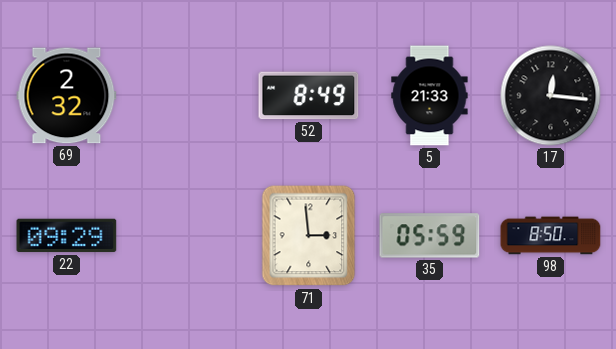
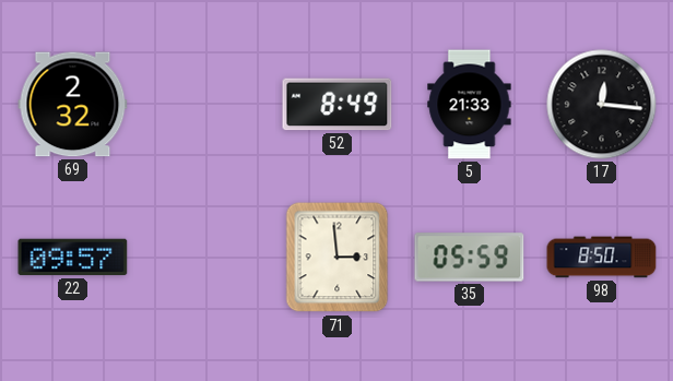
22: 09:29 -> 09:57
